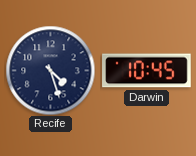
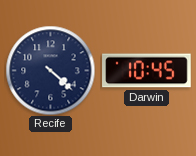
Recife: 4:27 -> 4:22
